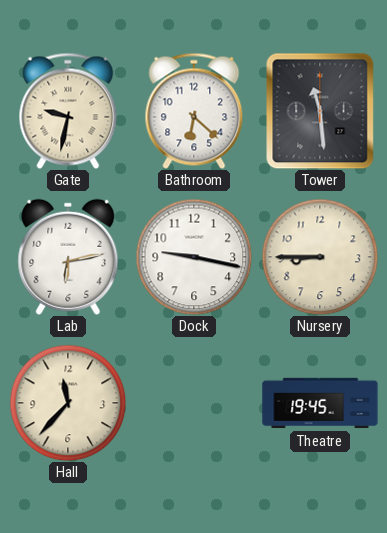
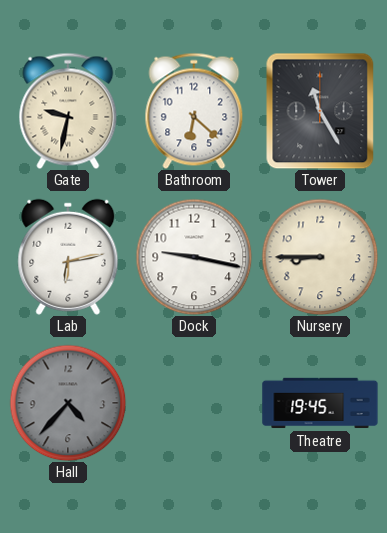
Tower: 11:29 -> 11:25
Hall: 11:37 -> 4:37
Hall dial: cream -> grey
